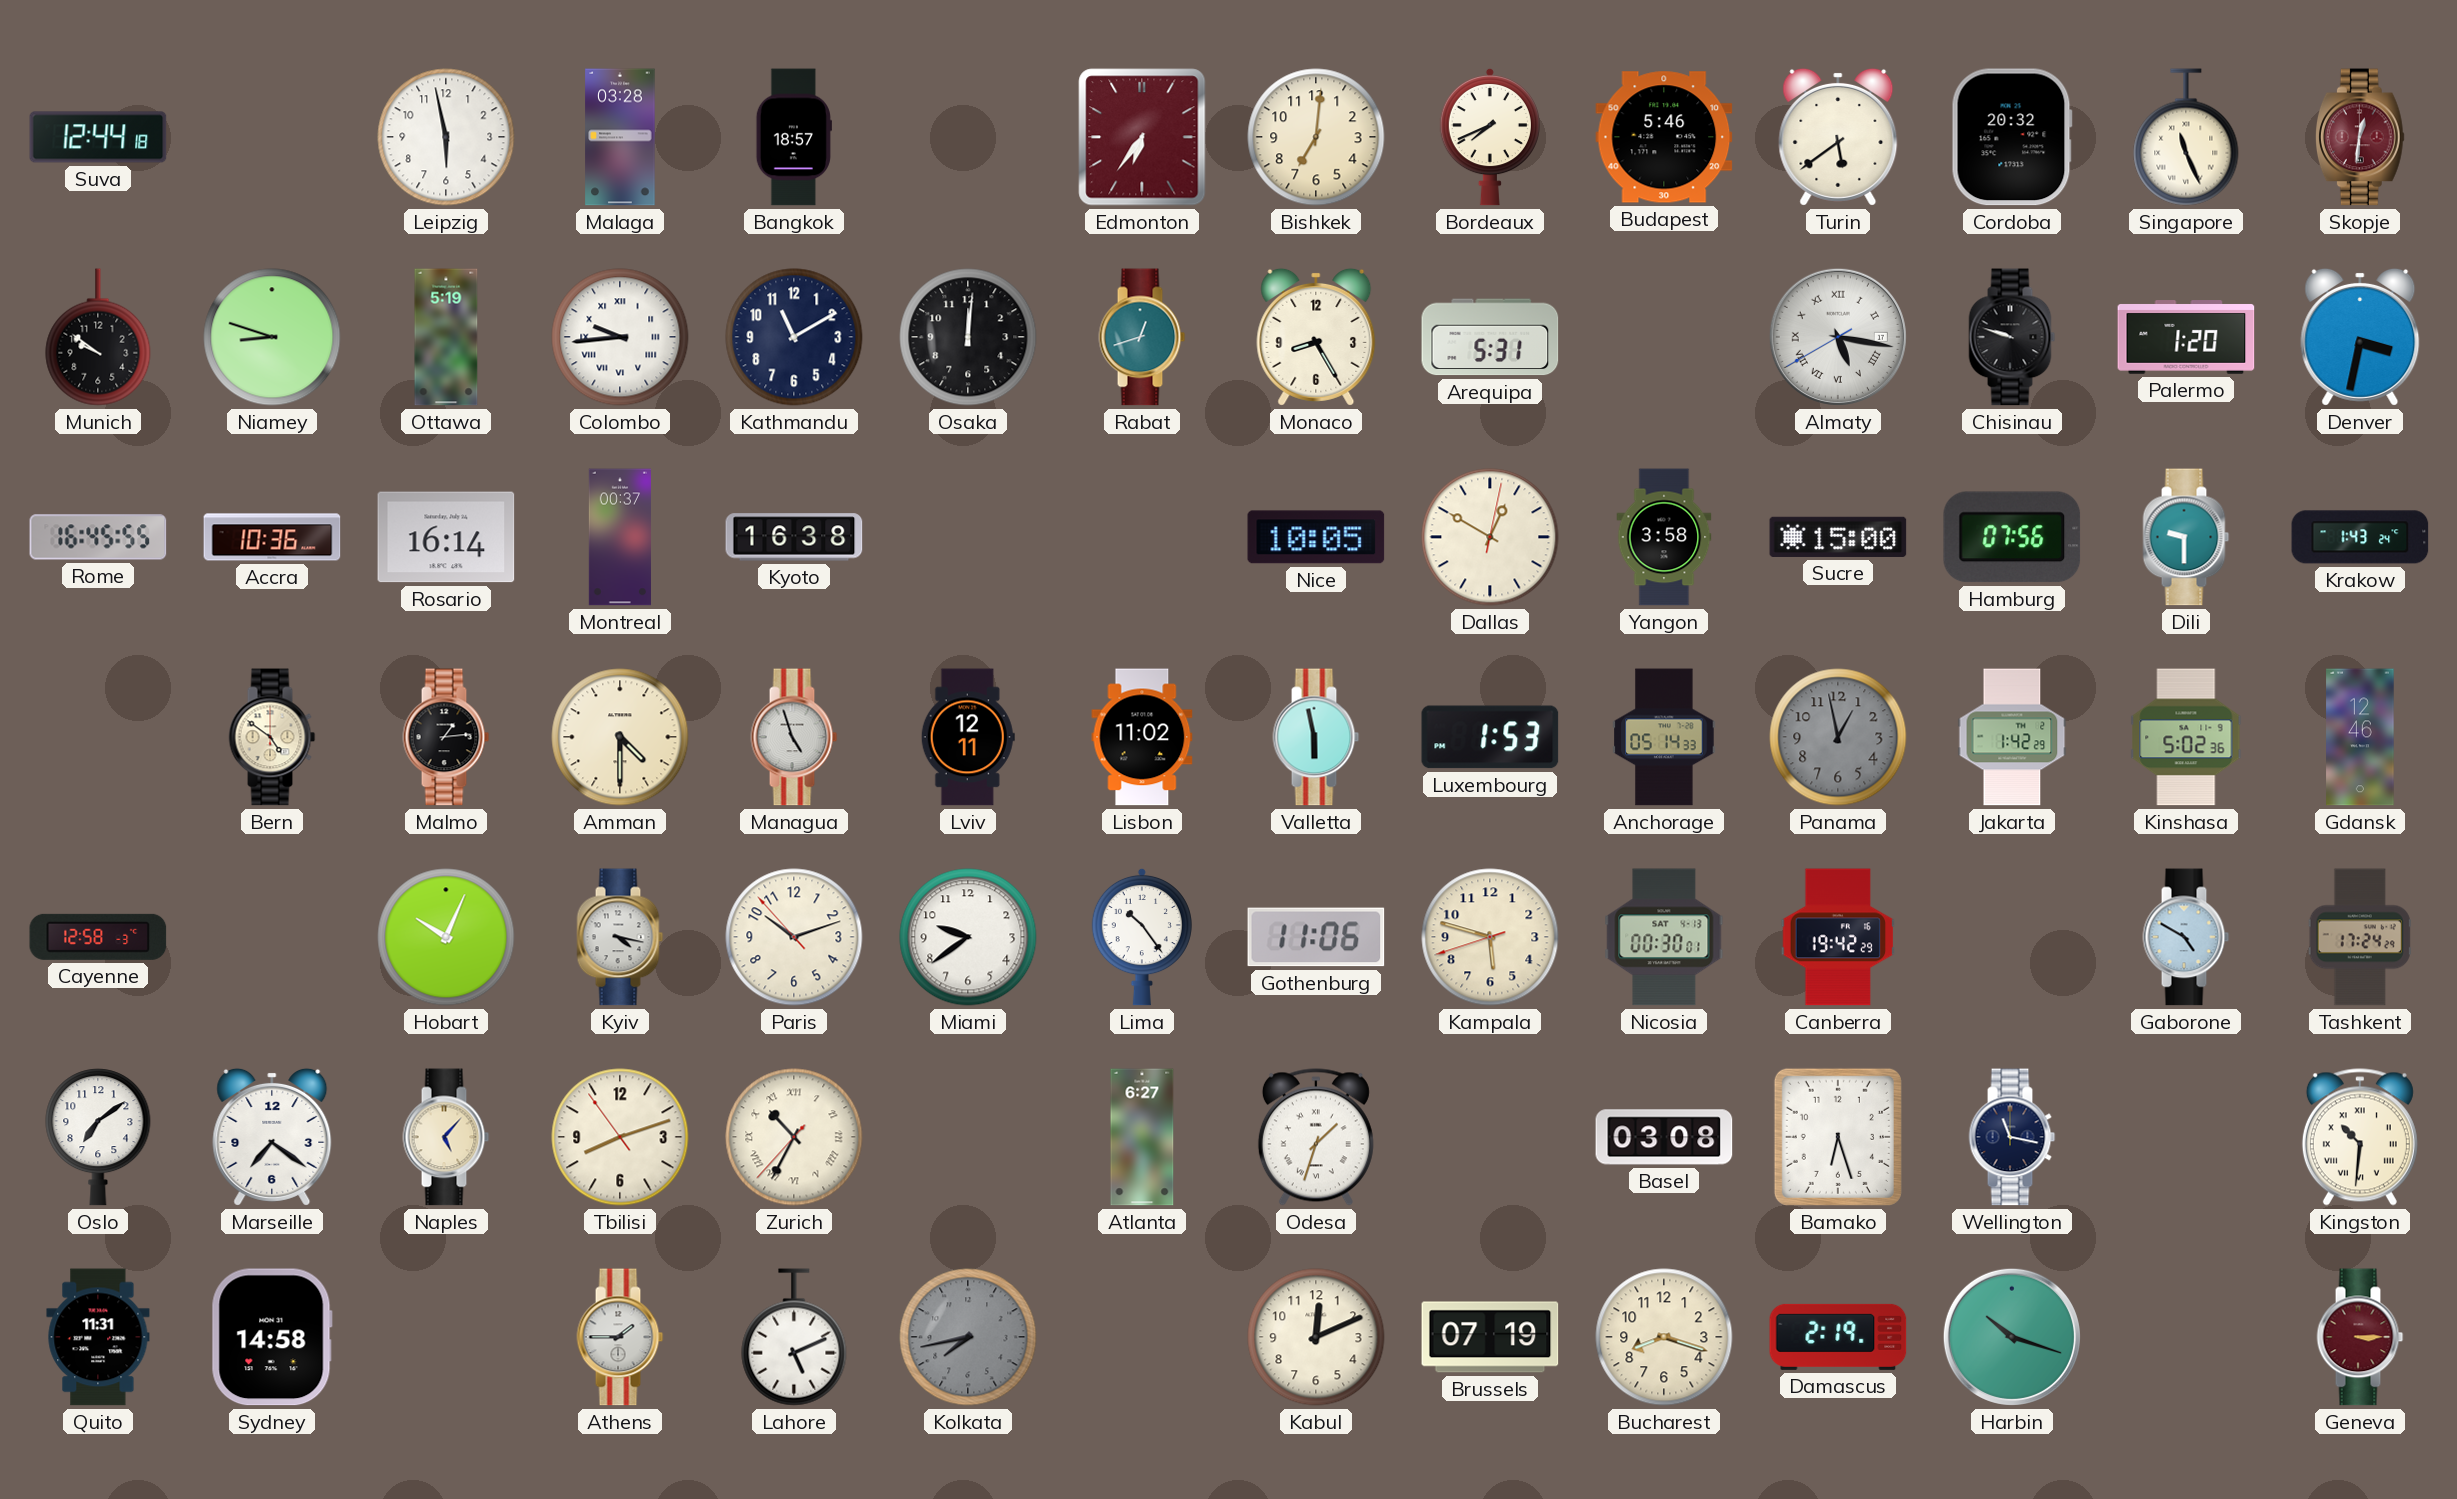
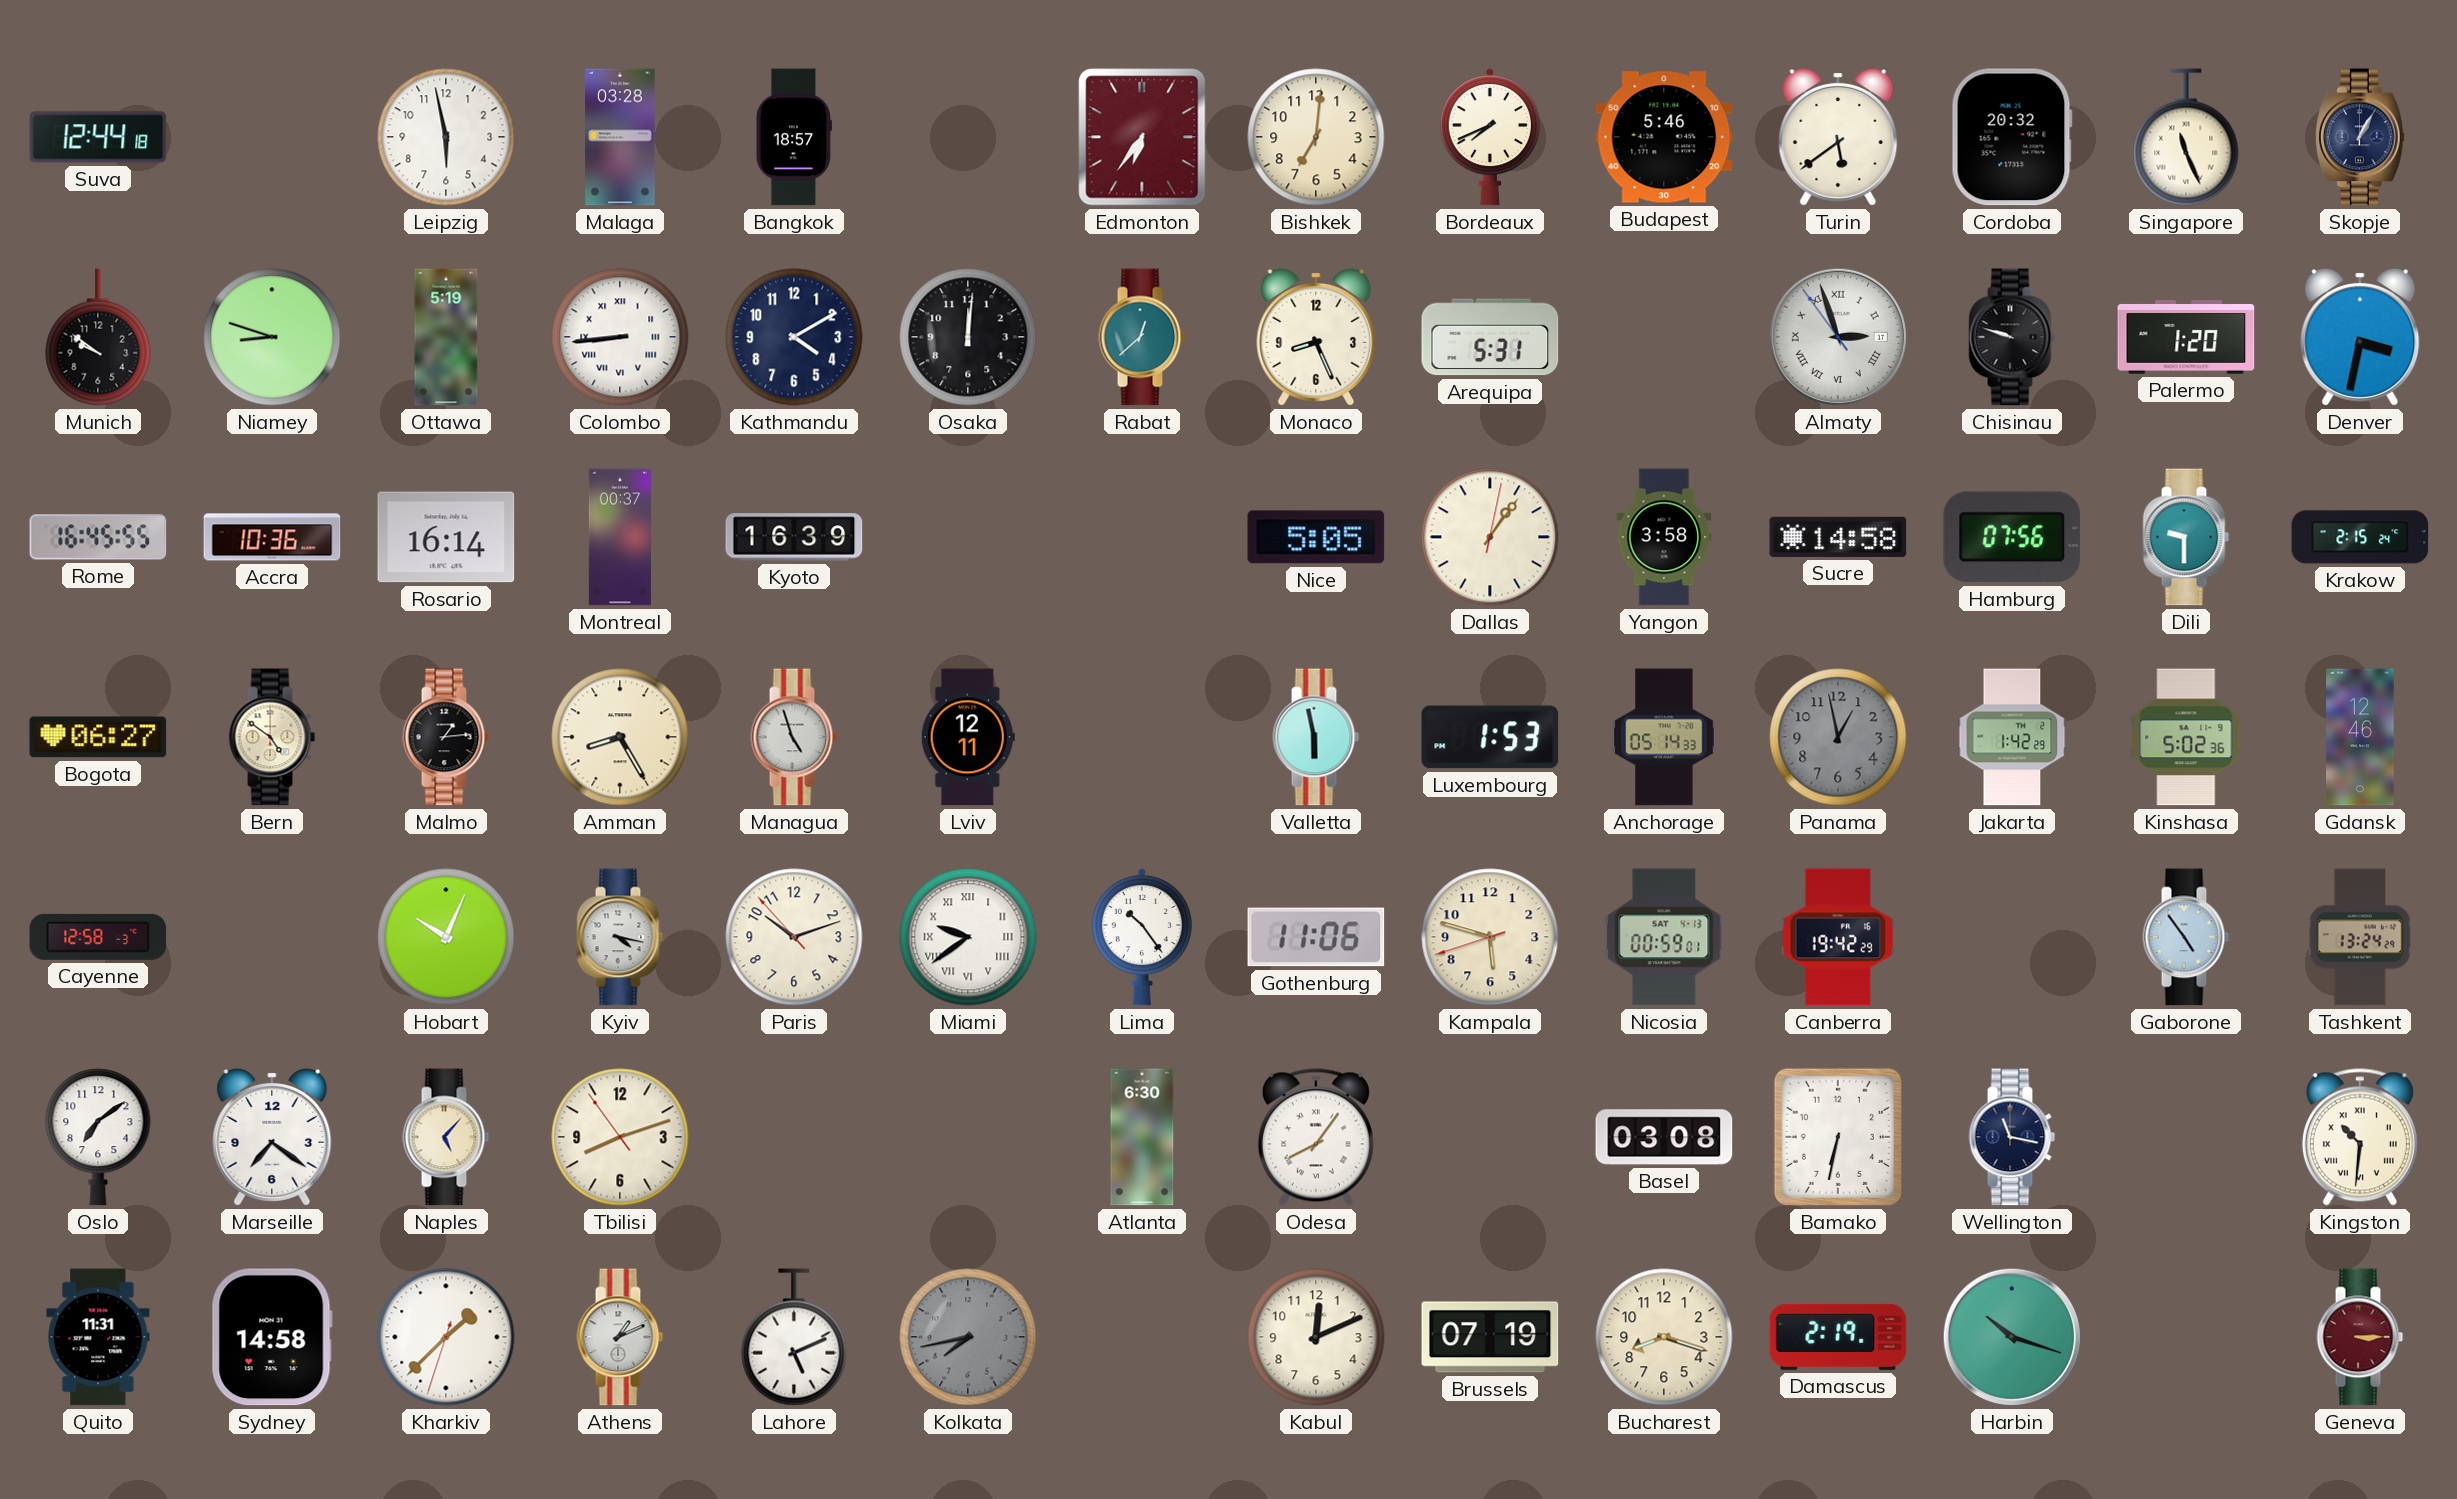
Skopje: 12:31 -> 1:05
Skopje dial: burgundy -> navy
Colombo: 9:44 -> 8:44
Kathmandu: 11:10 -> 4:10
Rabat: 12:42 -> 12:38
Monaco: 8:25 -> 8:26
Almaty: 5:16 -> 2:56
Kyoto: 16:38 -> 16:39
Nice: 10:05 -> 5:05
Dallas: 12:50 -> 1:06
Sucre: 15:00 -> 14:58
Krakow: 1:43 -> 2:15
Bogota: none -> 06:27
Amman: 4:30 -> 8:25
Lisbon: 11:02 -> none
Miami numerals: Arabic -> Roman
Nicosia: 00:30 -> 00:59
Gaborone: 4:50 -> 4:54
Tashkent: 17:24 -> 13:24
Zurich: 10:34 -> none
Atlanta: 6:27 -> 6:30
Odesa: 1:33 -> 8:06
Bamako: 6:27 -> 6:32
Kharkiv: none -> 1:37
Athens: 1:45 -> 1:11
